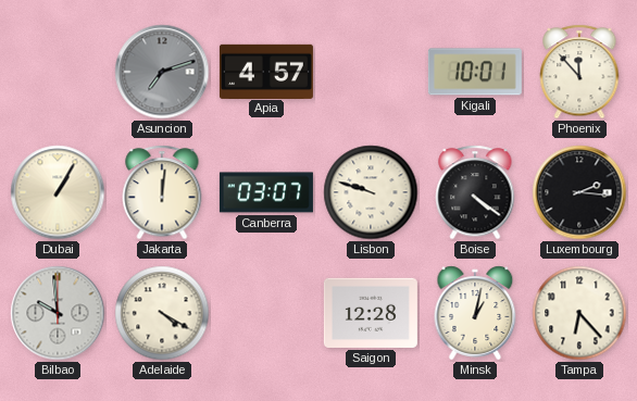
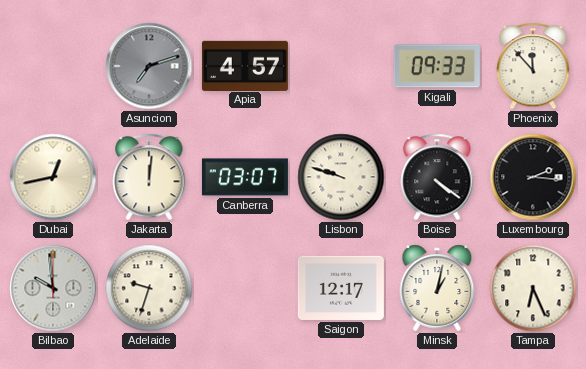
Kigali: 10:01 -> 09:33
Dubai: 1:05 -> 12:43
Adelaide: 4:20 -> 9:33
Saigon: 12:28 -> 12:17
Tampa: 6:23 -> 6:26
